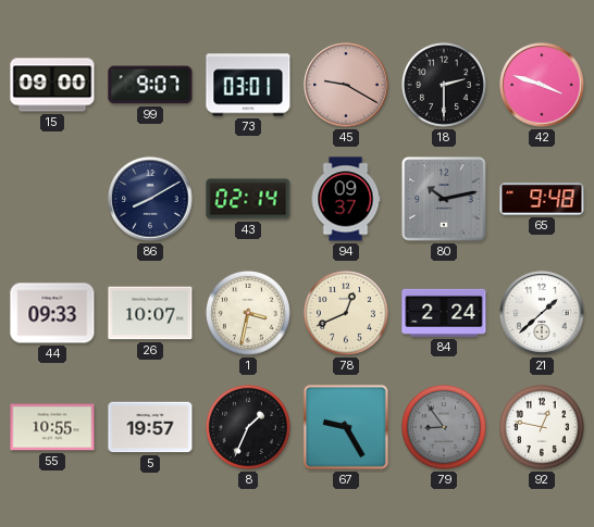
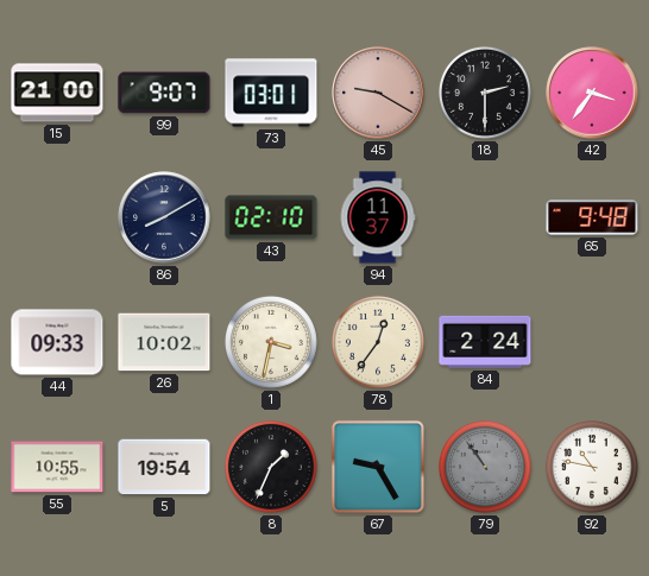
15: 09:00 -> 21:00
42: 3:48 -> 3:36
43: 02:14 -> 02:10
94: 09:37 -> 11:37
80: 10:13 -> none
26: 10:07 -> 10:02
78: 12:41 -> 12:36
21: 1:38 -> none
5: 19:57 -> 19:54
79: 8:54 -> 10:54
92: 12:47 -> 10:47
